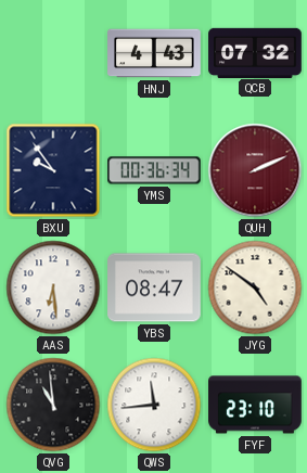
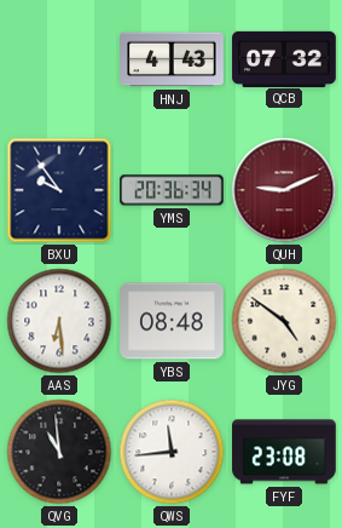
YMS: 00:36 -> 20:36
QUH: 2:11 -> 9:11
YBS: 08:47 -> 08:48
FYF: 23:10 -> 23:08
